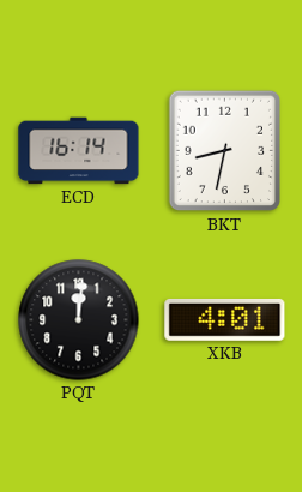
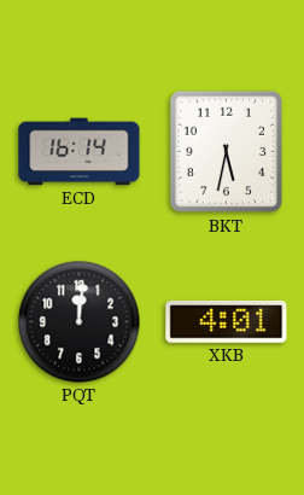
BKT: 8:32 -> 5:32
